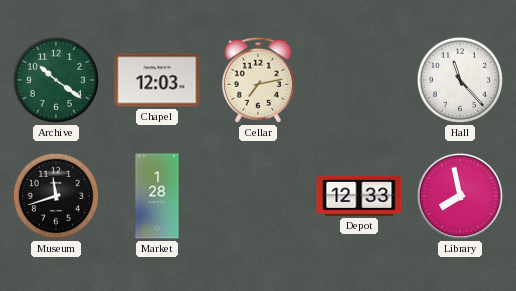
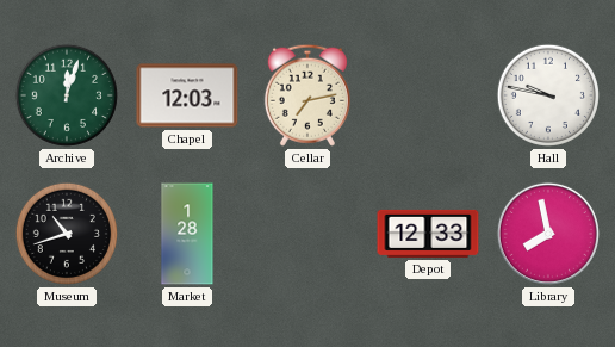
Archive: 10:21 -> 12:03
Hall: 11:23 -> 9:47
Museum: 11:42 -> 10:42
